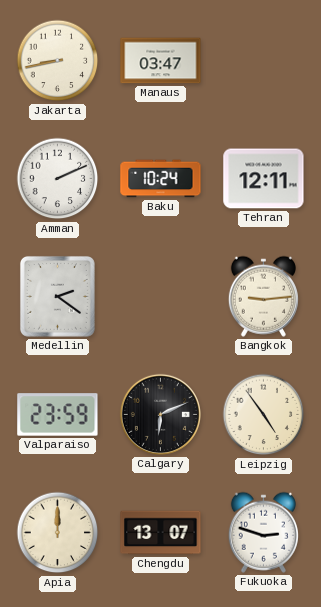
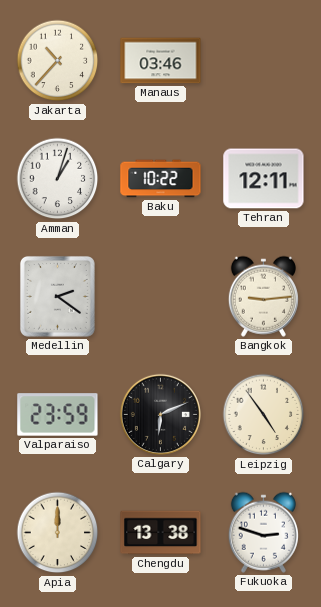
Jakarta: 8:43 -> 10:37
Manaus: 03:47 -> 03:46
Amman: 2:11 -> 1:03
Baku: 10:24 -> 10:22
Chengdu: 13:07 -> 13:38
